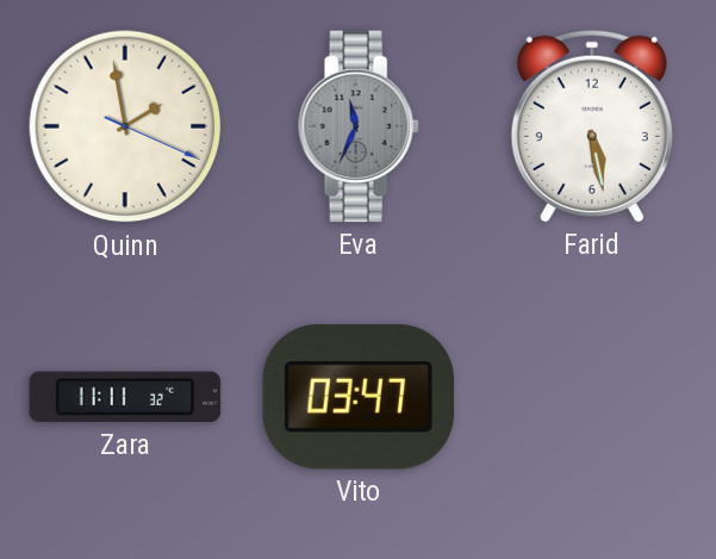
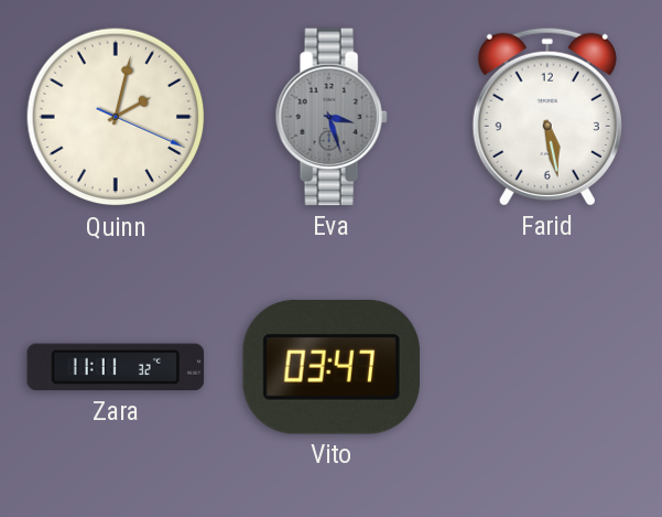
Quinn: 1:58 -> 2:02
Eva: 11:34 -> 3:27
